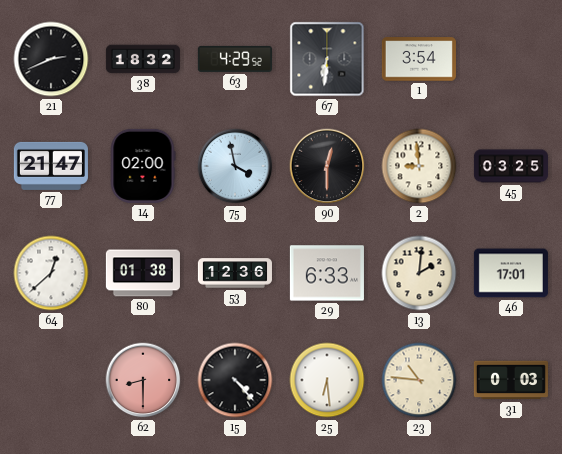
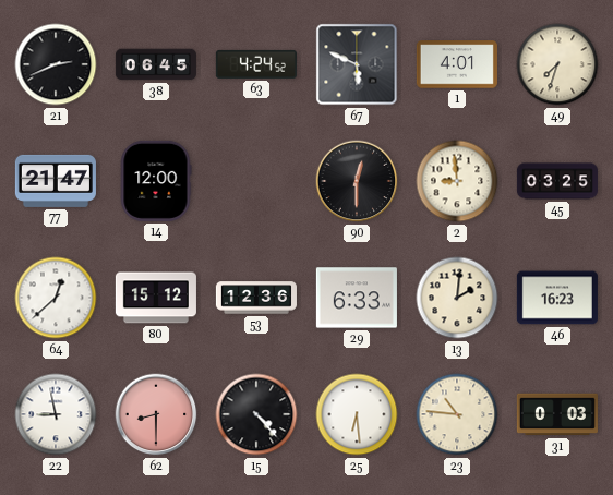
38: 18:32 -> 06:45
63: 4:29 -> 4:24
67: 6:31 -> 5:49
1: 3:54 -> 4:01
49: none -> 7:33
14: 02:00 -> 12:00
75: 3:58 -> none
80: 01:38 -> 15:12
46: 17:01 -> 16:23
22: none -> 8:58
